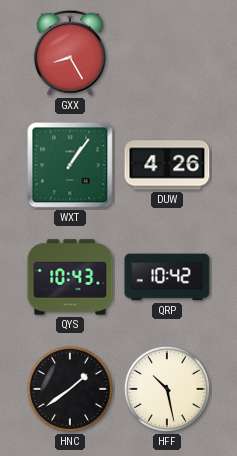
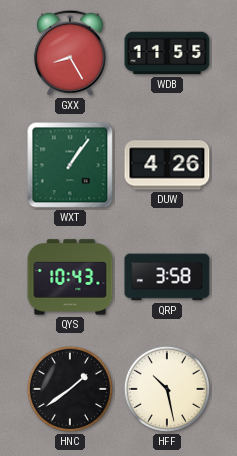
WDB: none -> 11:55
QRP: 10:42 -> 3:58
